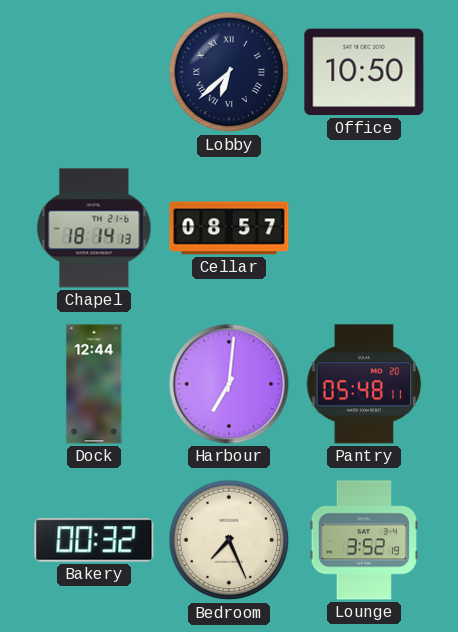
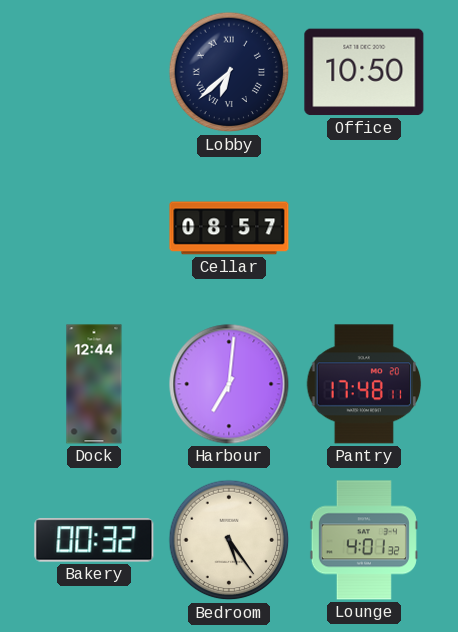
Chapel: 18:14 -> none
Pantry: 05:48 -> 17:48
Bedroom: 7:26 -> 5:24
Lounge: 3:52 -> 4:01
